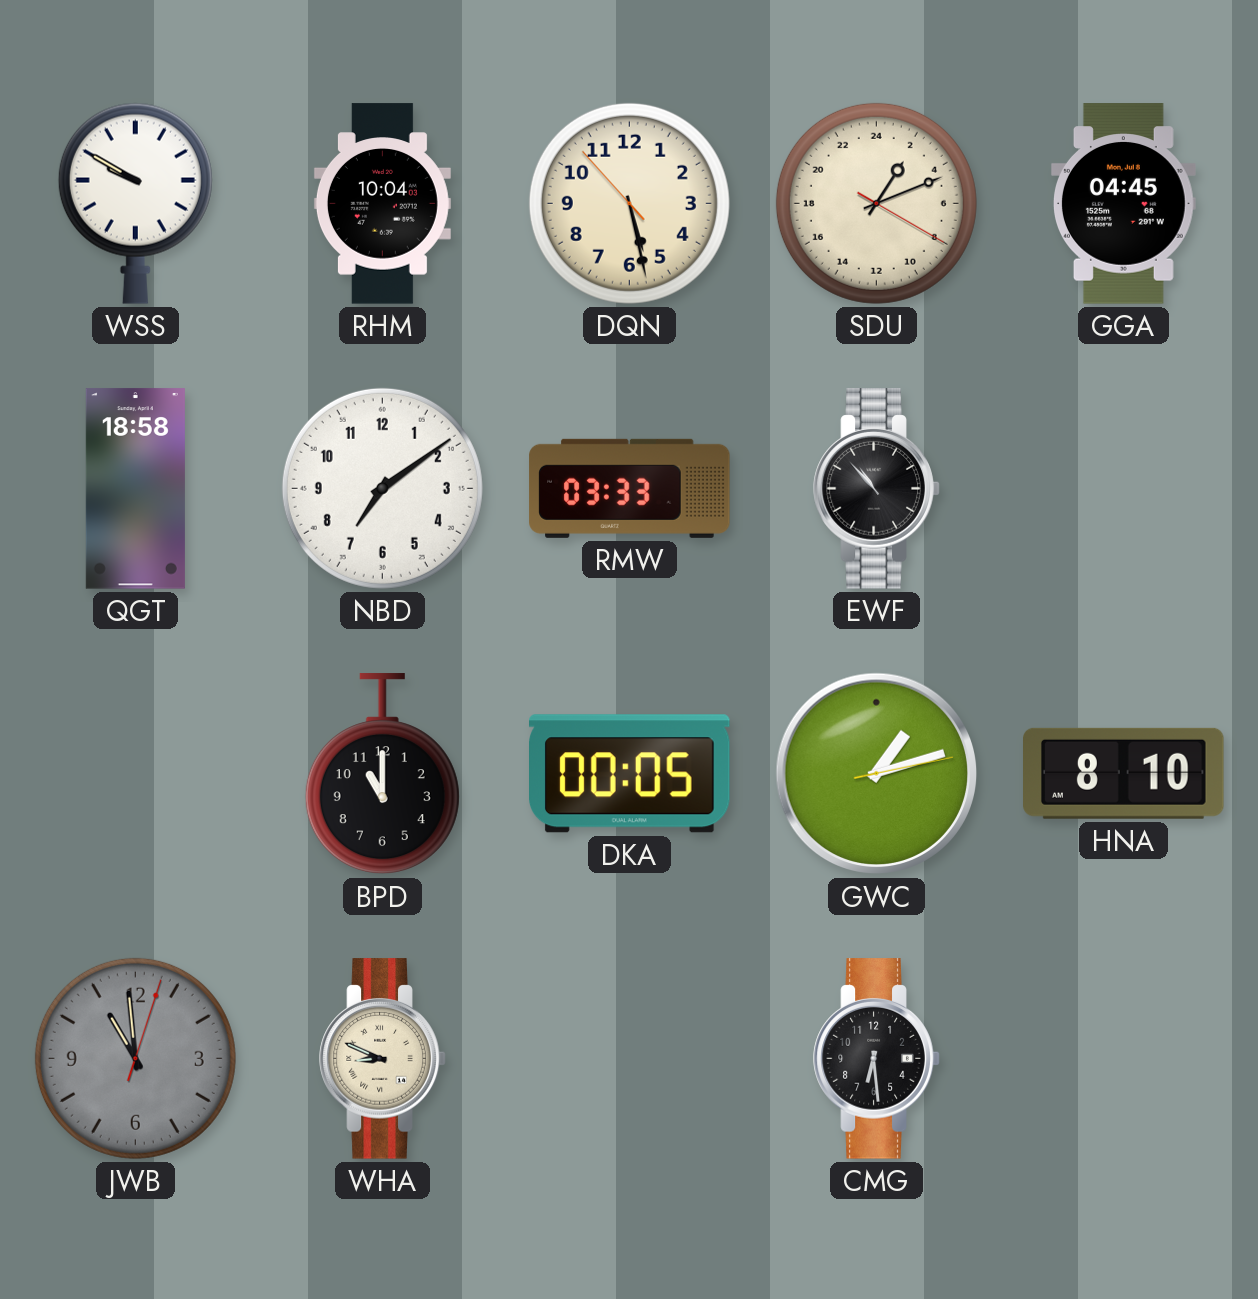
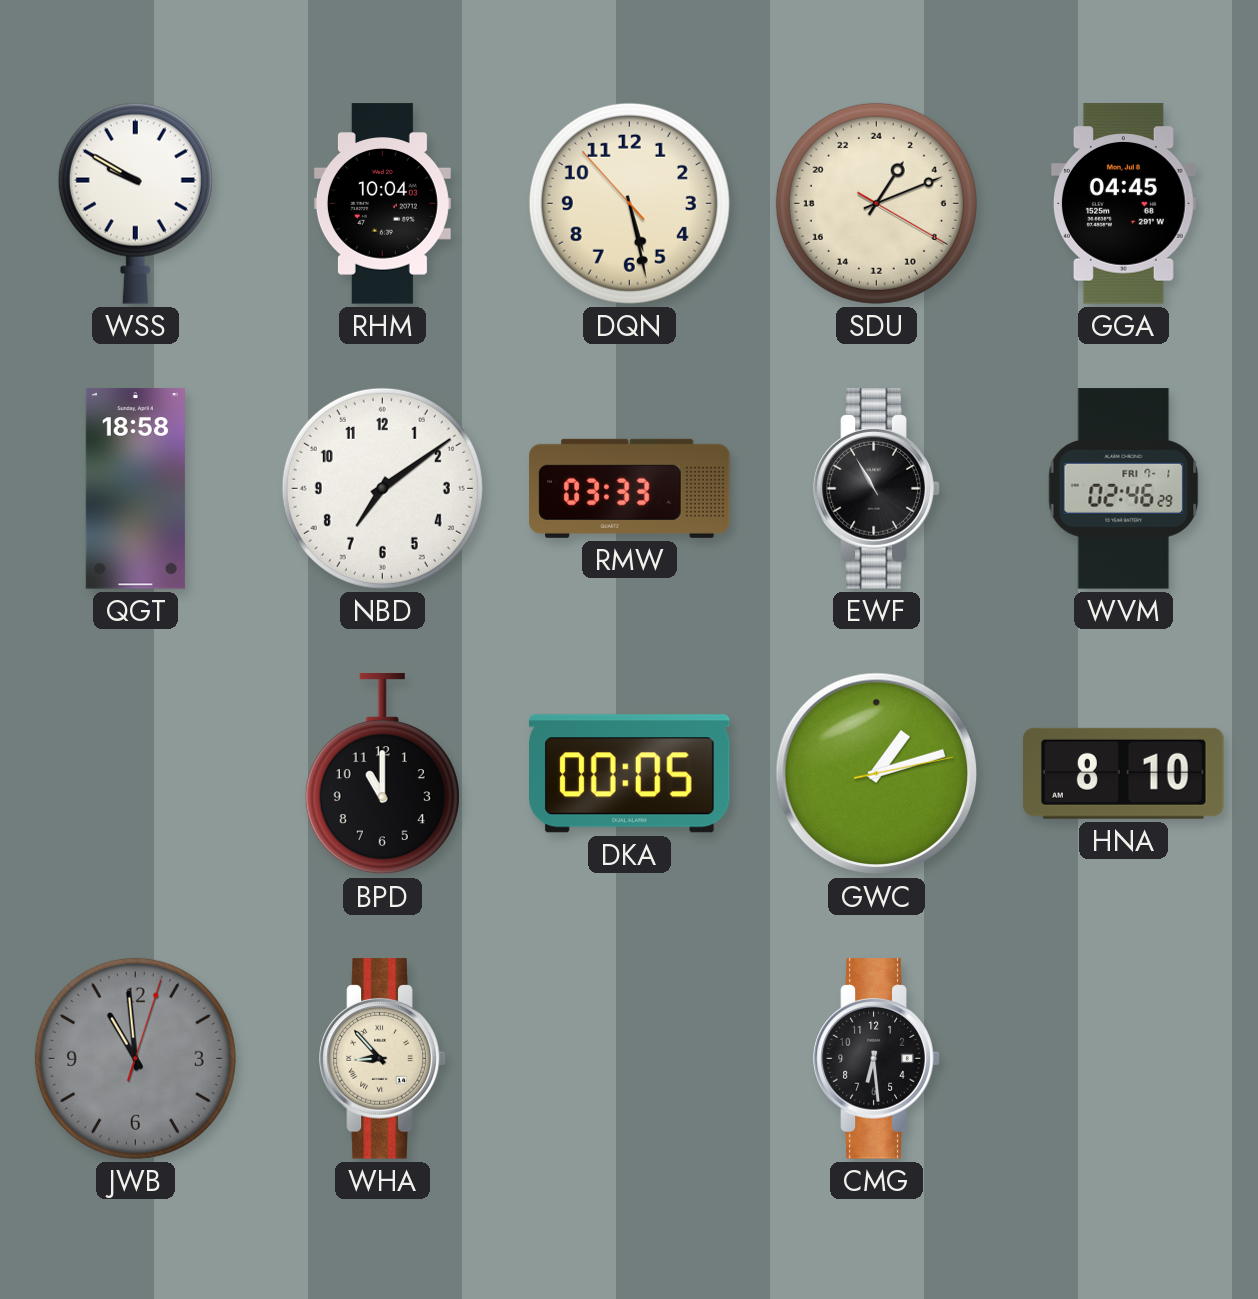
EWF: 10:53 -> 10:55
WVM: none -> 02:46
WHA: 8:49 -> 8:53
